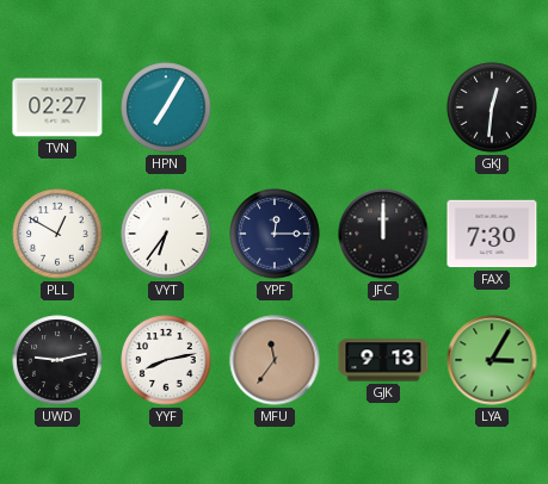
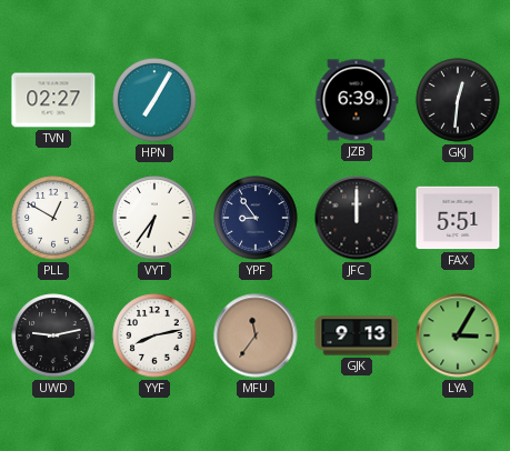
JZB: none -> 6:39
YPF: 12:15 -> 8:54
FAX: 7:30 -> 5:51
